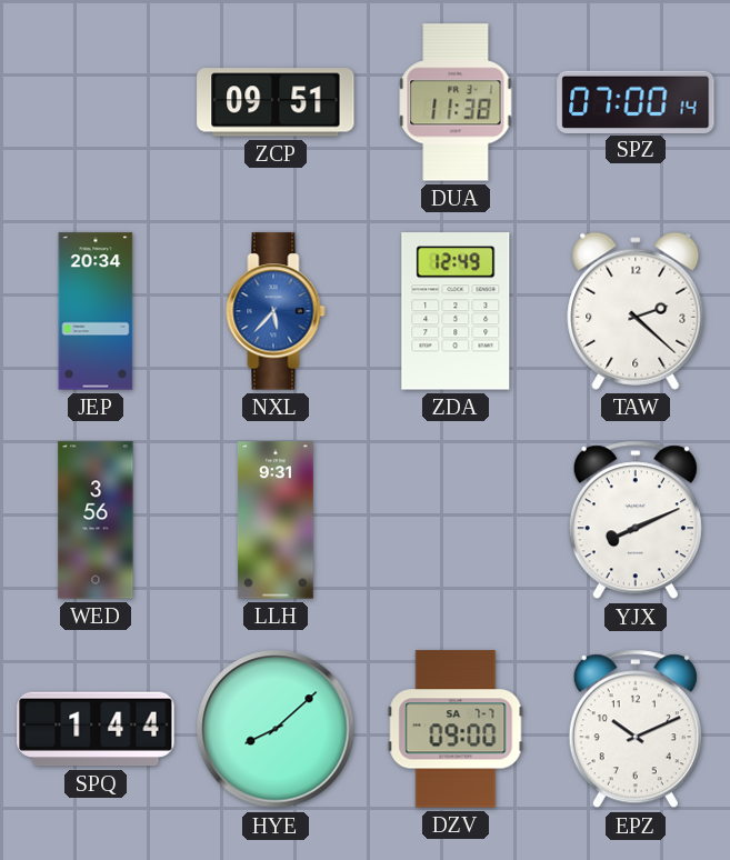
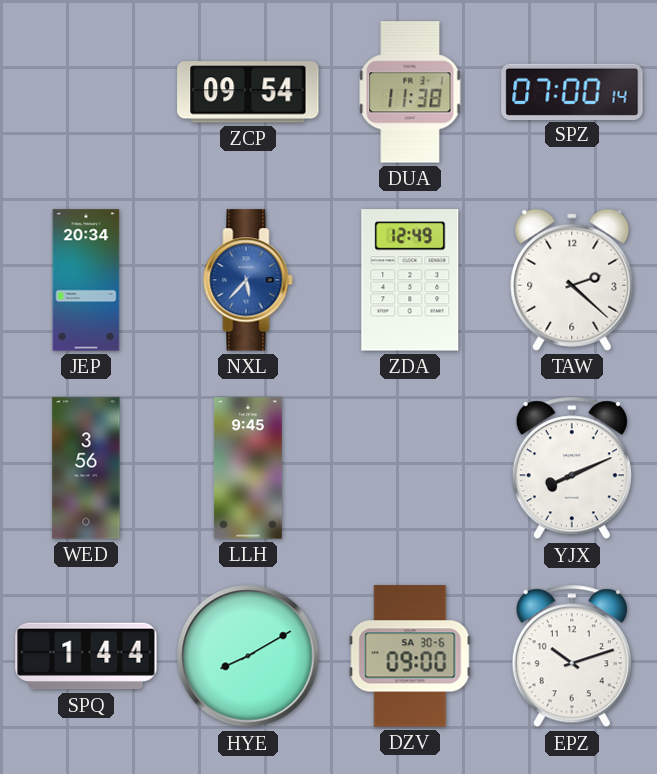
ZCP: 09:51 -> 09:54
LLH: 9:31 -> 9:45
HYE: 8:08 -> 8:10
DZV date: SA 7-7 -> SA 30-6
EPZ: 10:11 -> 10:12
